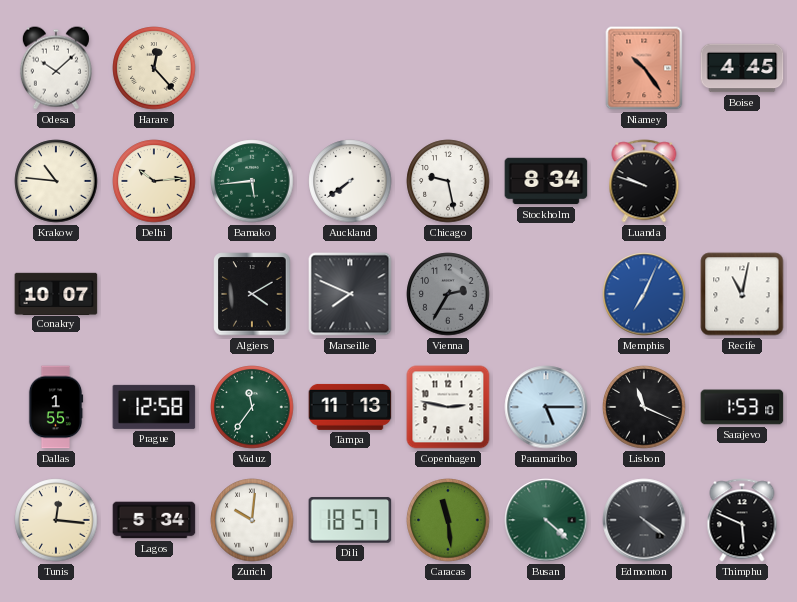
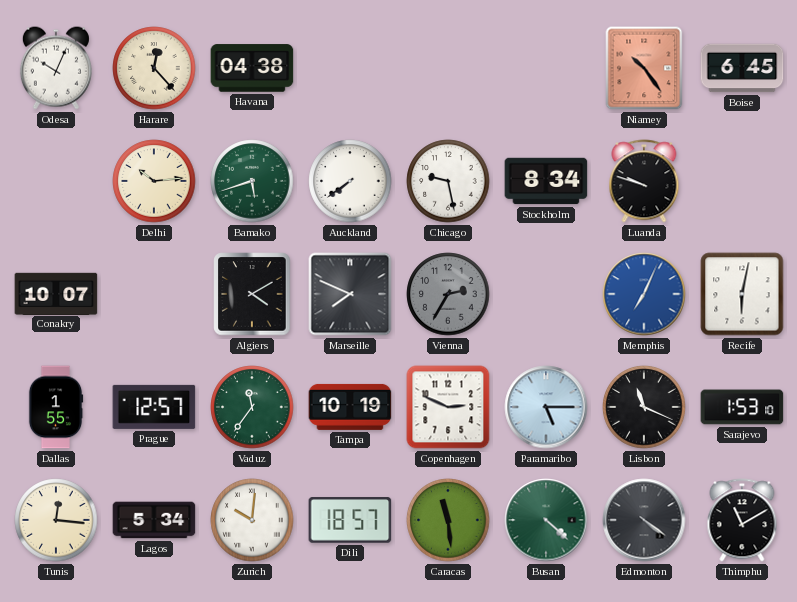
Odesa: 10:08 -> 10:04
Havana: none -> 04:38
Boise: 4:45 -> 6:45
Krakow: 10:46 -> none
Bamako: 5:44 -> 5:42
Recife: 11:02 -> 6:02
Prague: 12:58 -> 12:57
Tampa: 11:13 -> 10:19
Copenhagen: 2:47 -> 2:49
Thimphu: 5:49 -> 11:10
